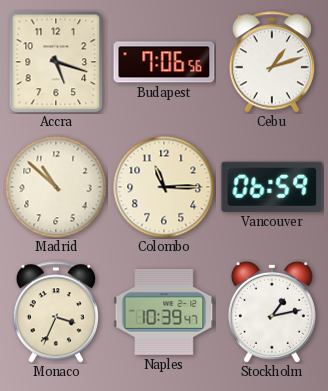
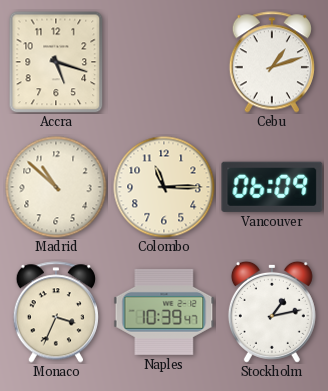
Budapest: 7:06 -> none
Vancouver: 06:59 -> 06:09
